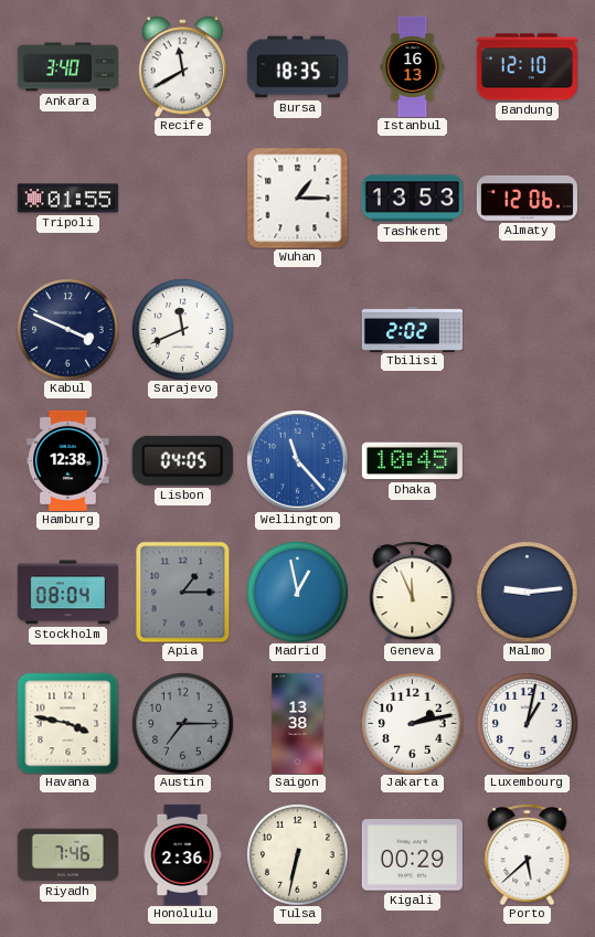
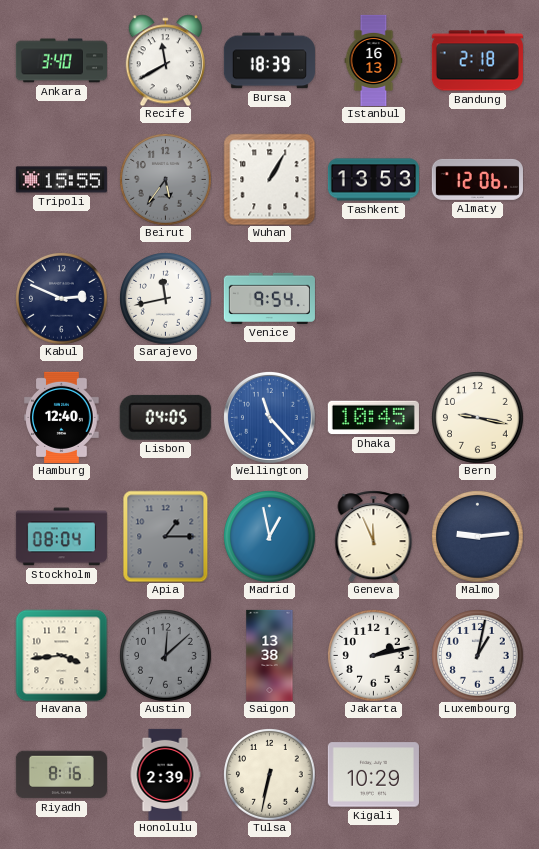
Bursa: 18:35 -> 18:39
Bandung: 12:10 -> 2:18
Tripoli: 01:55 -> 15:55
Beirut: none -> 5:36
Wuhan: 1:15 -> 1:05
Kabul: 3:49 -> 2:49
Sarajevo: 11:41 -> 11:43
Venice: none -> 9:54
Tbilisi: 2:02 -> none
Hamburg: 12:38 -> 12:40
Bern: none -> 9:17
Havana: 3:47 -> 3:44
Austin: 7:15 -> 12:08
Riyadh: 7:46 -> 8:16
Honolulu: 2:36 -> 2:39
Kigali: 00:29 -> 10:29
Porto: 5:38 -> none
